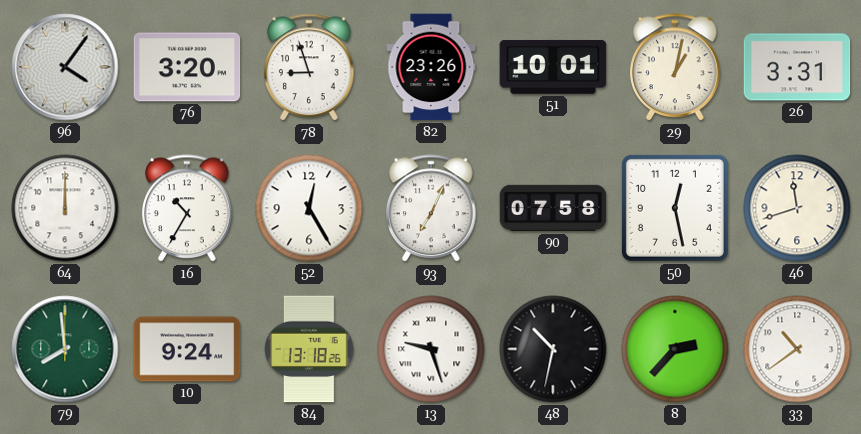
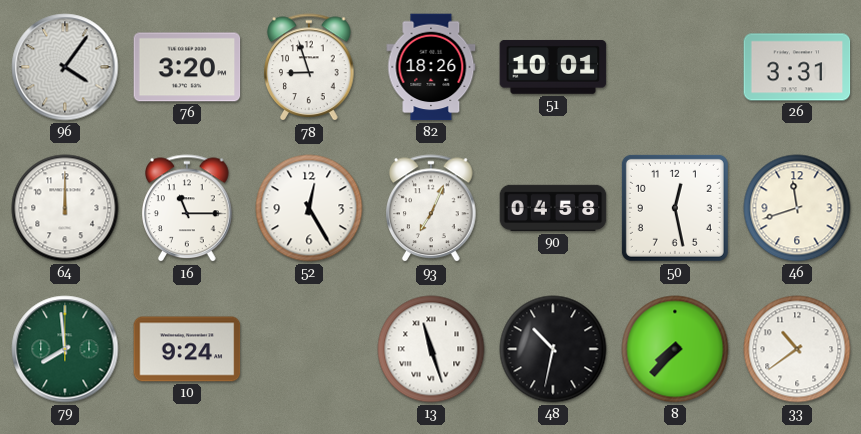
82: 23:26 -> 18:26
29: 1:02 -> none
16: 10:35 -> 11:15
90: 07:58 -> 04:58
84: 13:18 -> none
13: 9:27 -> 11:27
8: 2:37 -> 7:37
